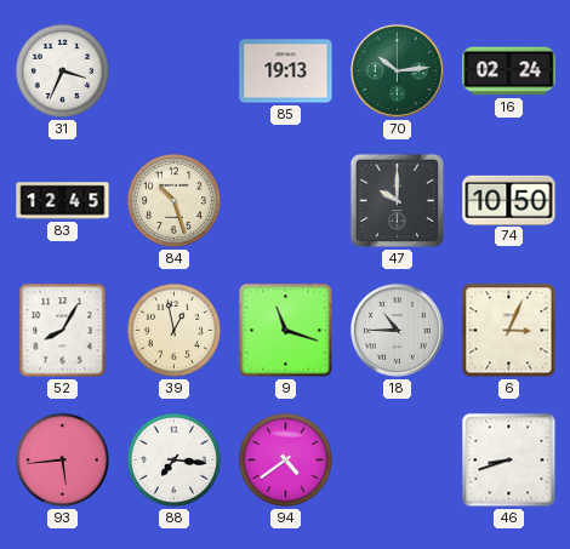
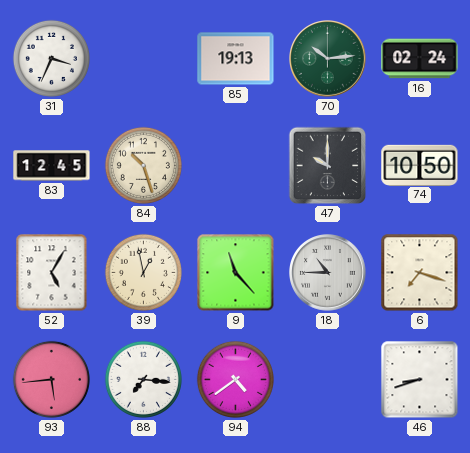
52: 8:05 -> 5:05
9: 11:18 -> 11:23
6: 3:04 -> 7:18
